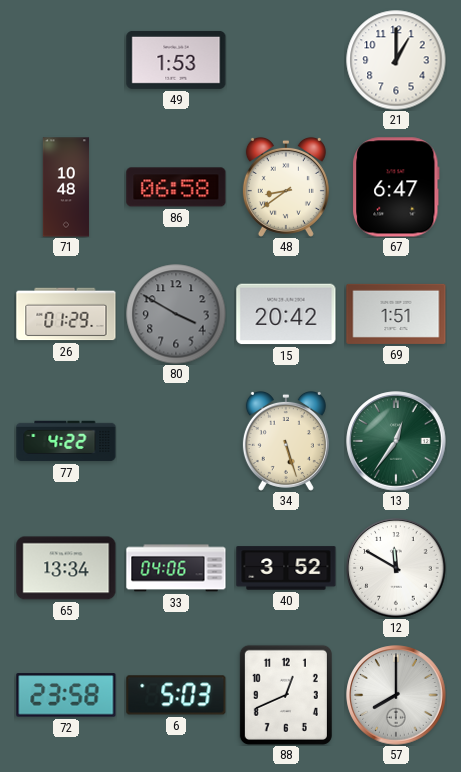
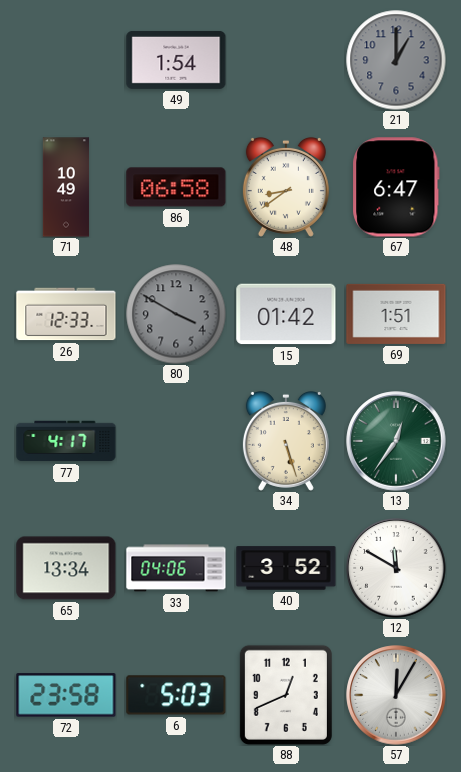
49: 1:53 -> 1:54
21 dial: white -> grey
71: 10:48 -> 10:49
26: 01:29 -> 12:33
15: 20:42 -> 01:42
77: 4:22 -> 4:17
57: 8:00 -> 12:05
